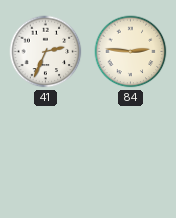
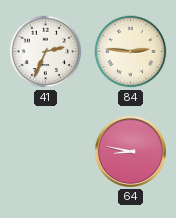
64: none -> 8:47
